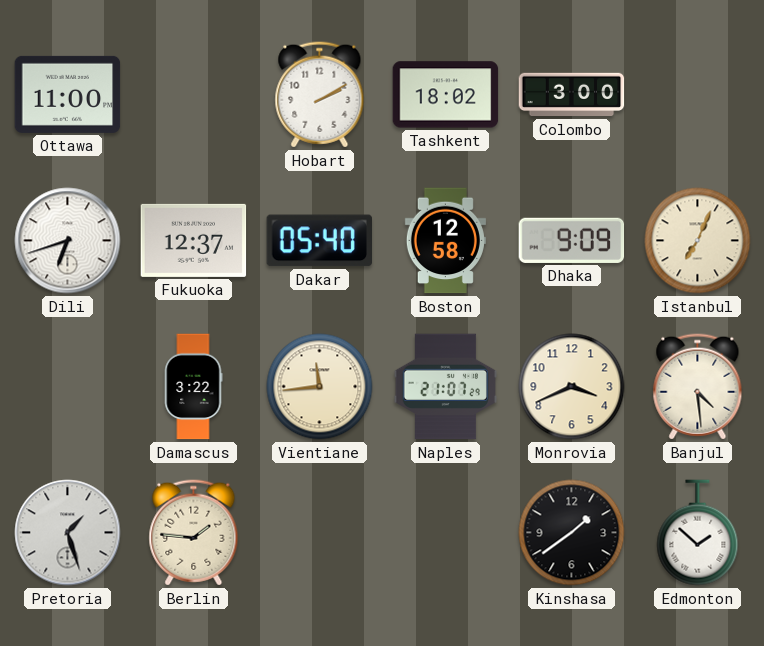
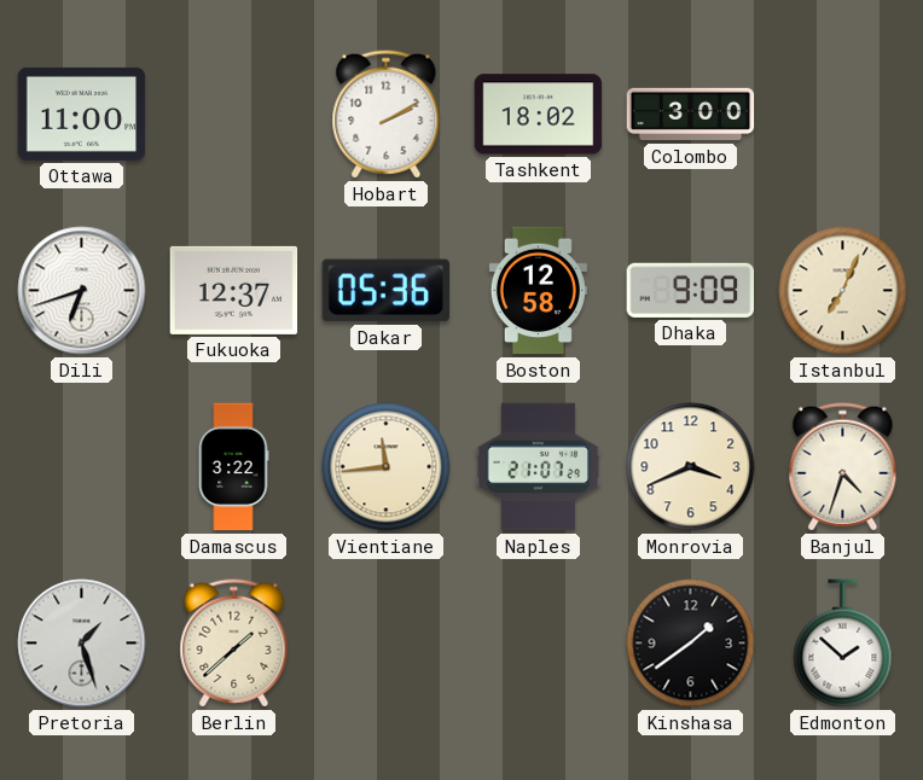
Dakar: 05:40 -> 05:36
Banjul: 4:29 -> 4:33
Berlin: 1:46 -> 1:38
